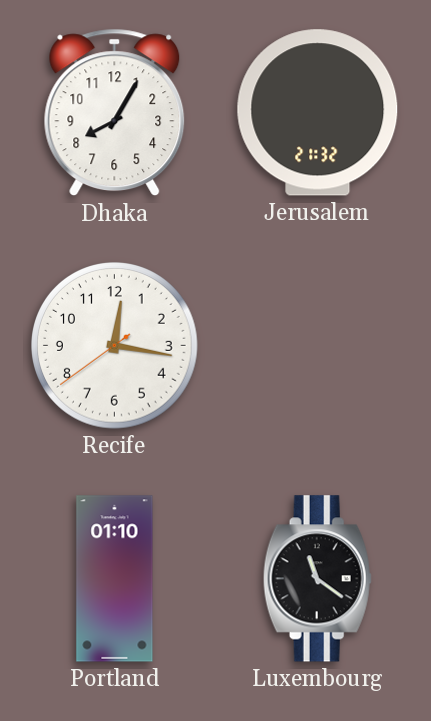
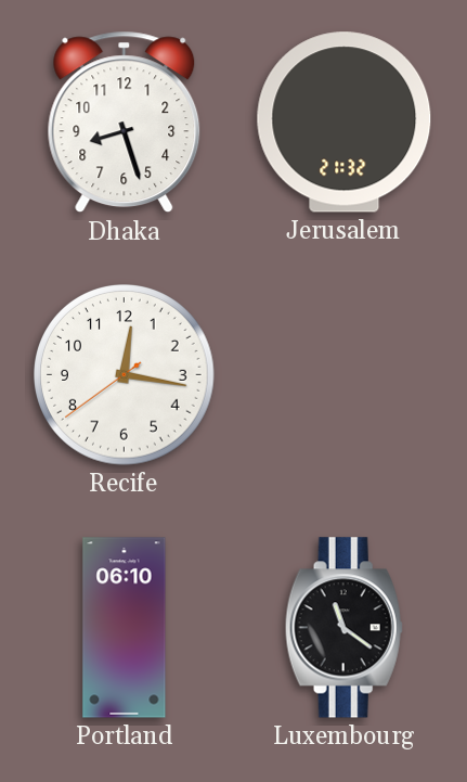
Dhaka: 8:05 -> 8:27
Portland: 01:10 -> 06:10
